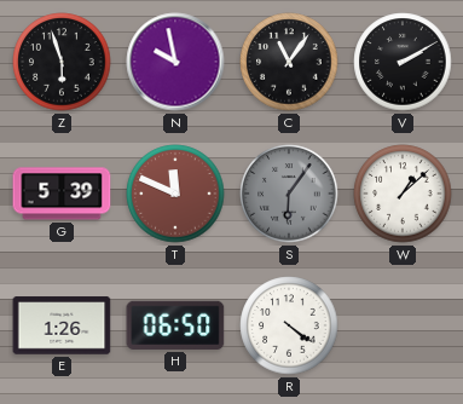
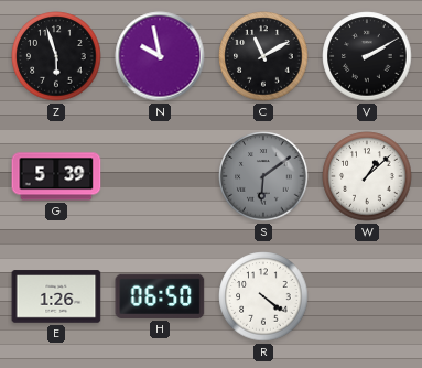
C: 11:06 -> 11:10
T: 11:49 -> none
S: 6:06 -> 6:09
